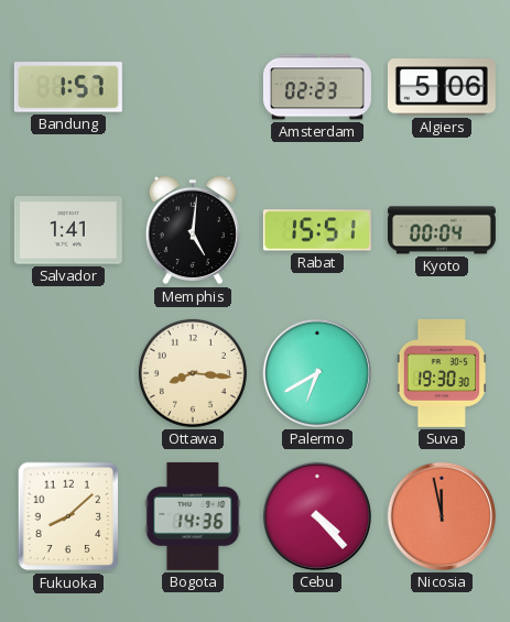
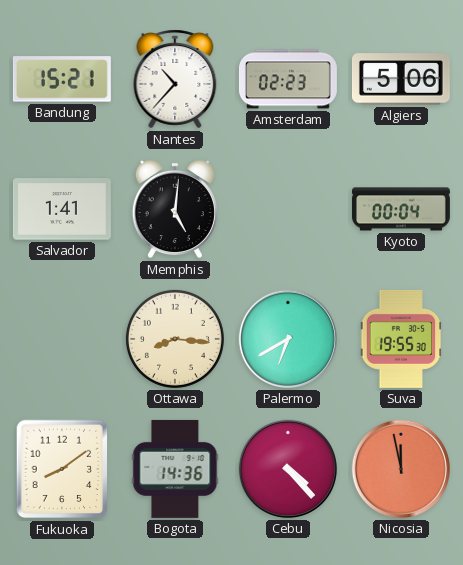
Bandung: 1:57 -> 15:21
Nantes: none -> 10:37
Rabat: 15:51 -> none
Suva: 19:30 -> 19:55
Fukuoka: 8:08 -> 8:09
